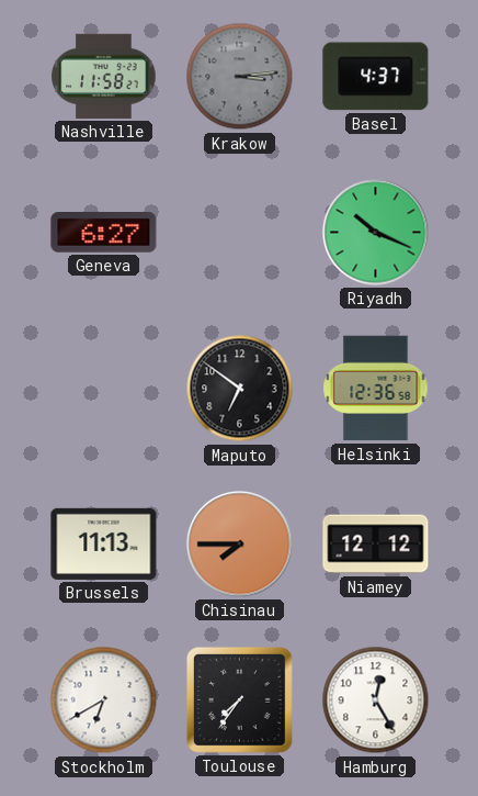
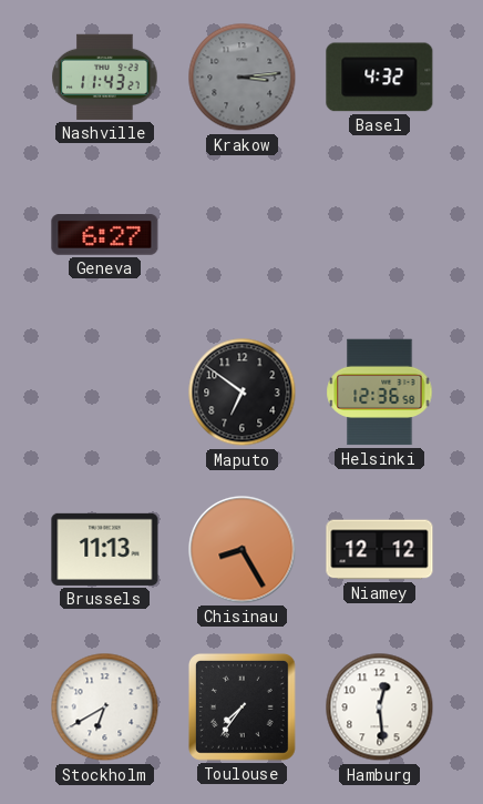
Nashville: 11:58 -> 11:43
Basel: 4:37 -> 4:32
Riyadh: 10:19 -> none
Chisinau: 7:45 -> 8:25
Hamburg: 12:25 -> 12:29
